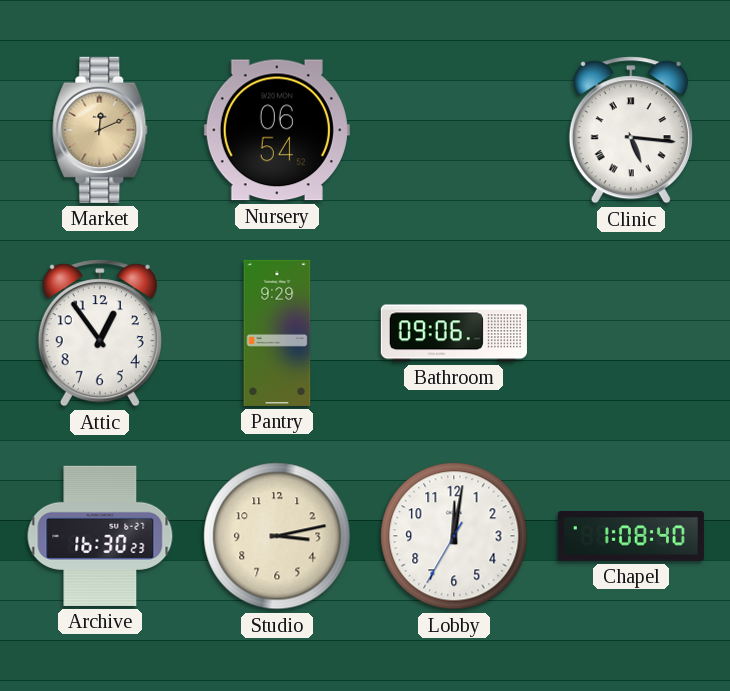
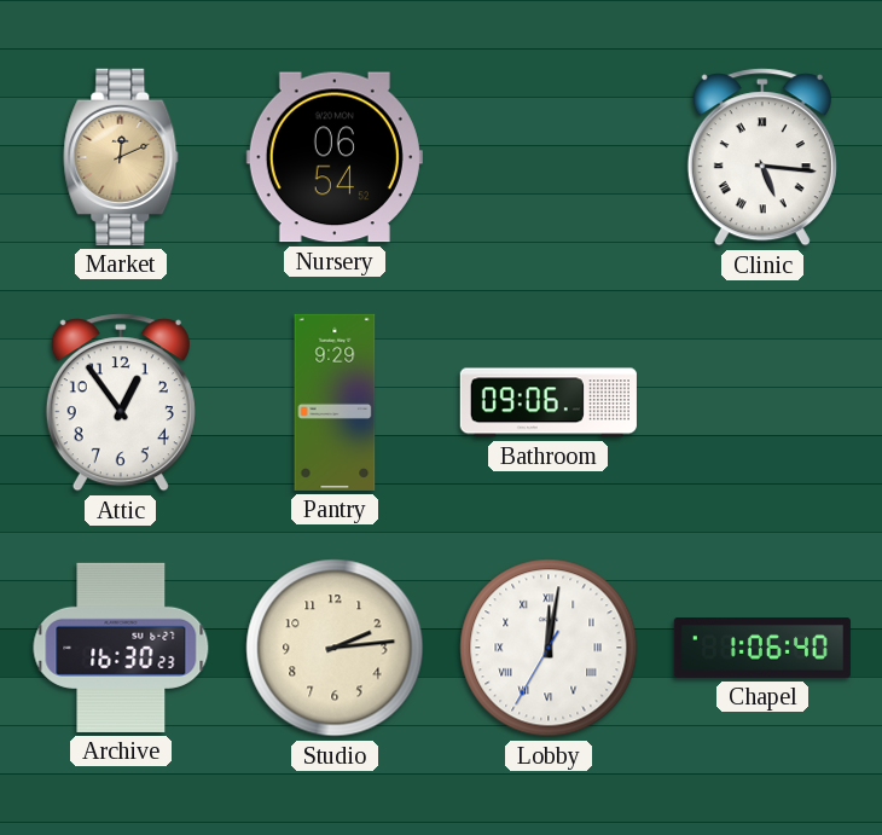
Studio: 3:13 -> 2:14
Lobby numerals: Arabic -> Roman
Chapel: 1:08 -> 1:06
